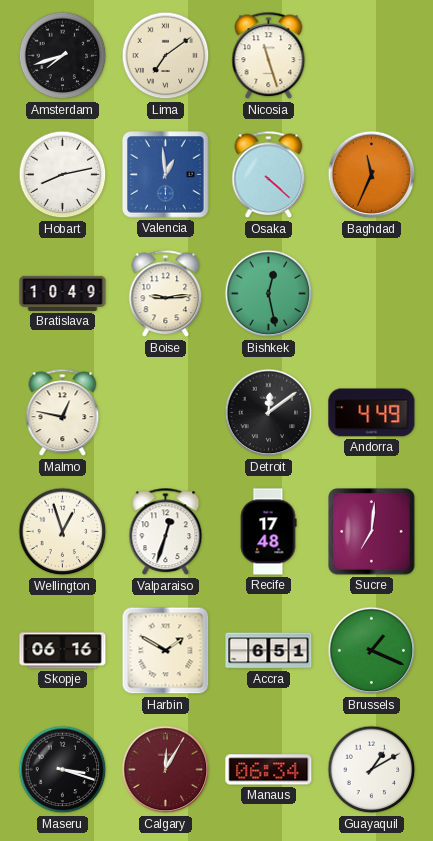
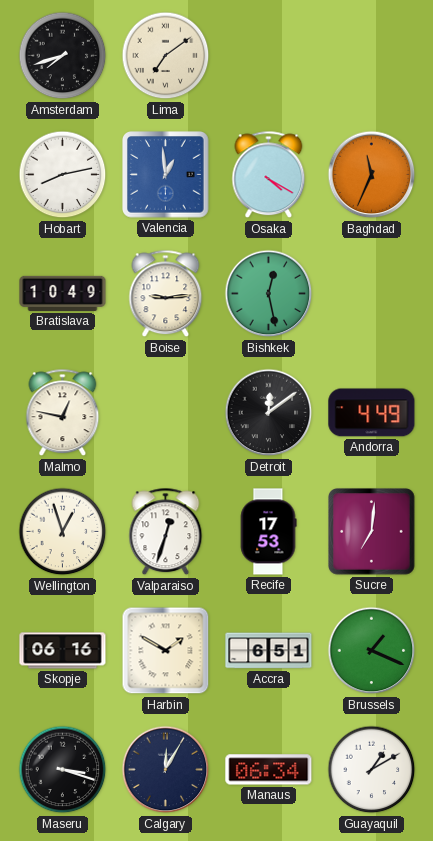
Nicosia: 11:27 -> none
Osaka: 4:22 -> 4:20
Recife: 17:48 -> 17:53
Calgary dial: burgundy -> navy
